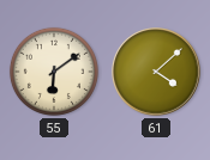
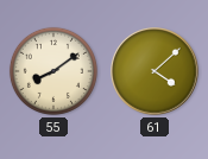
55: 6:09 -> 8:09
